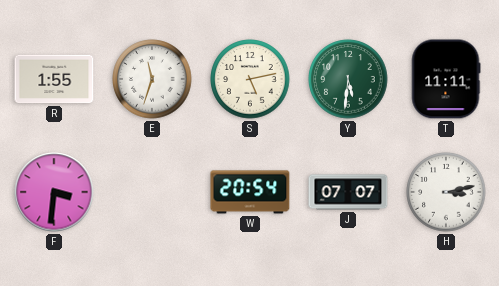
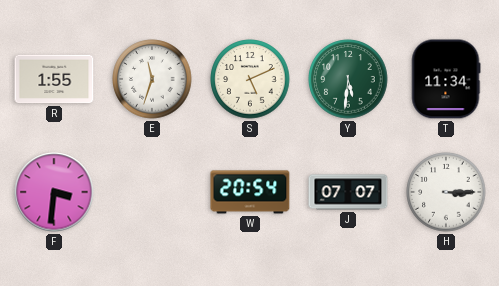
S: 5:13 -> 5:11
T: 11:11 -> 11:34
H: 3:13 -> 3:15
